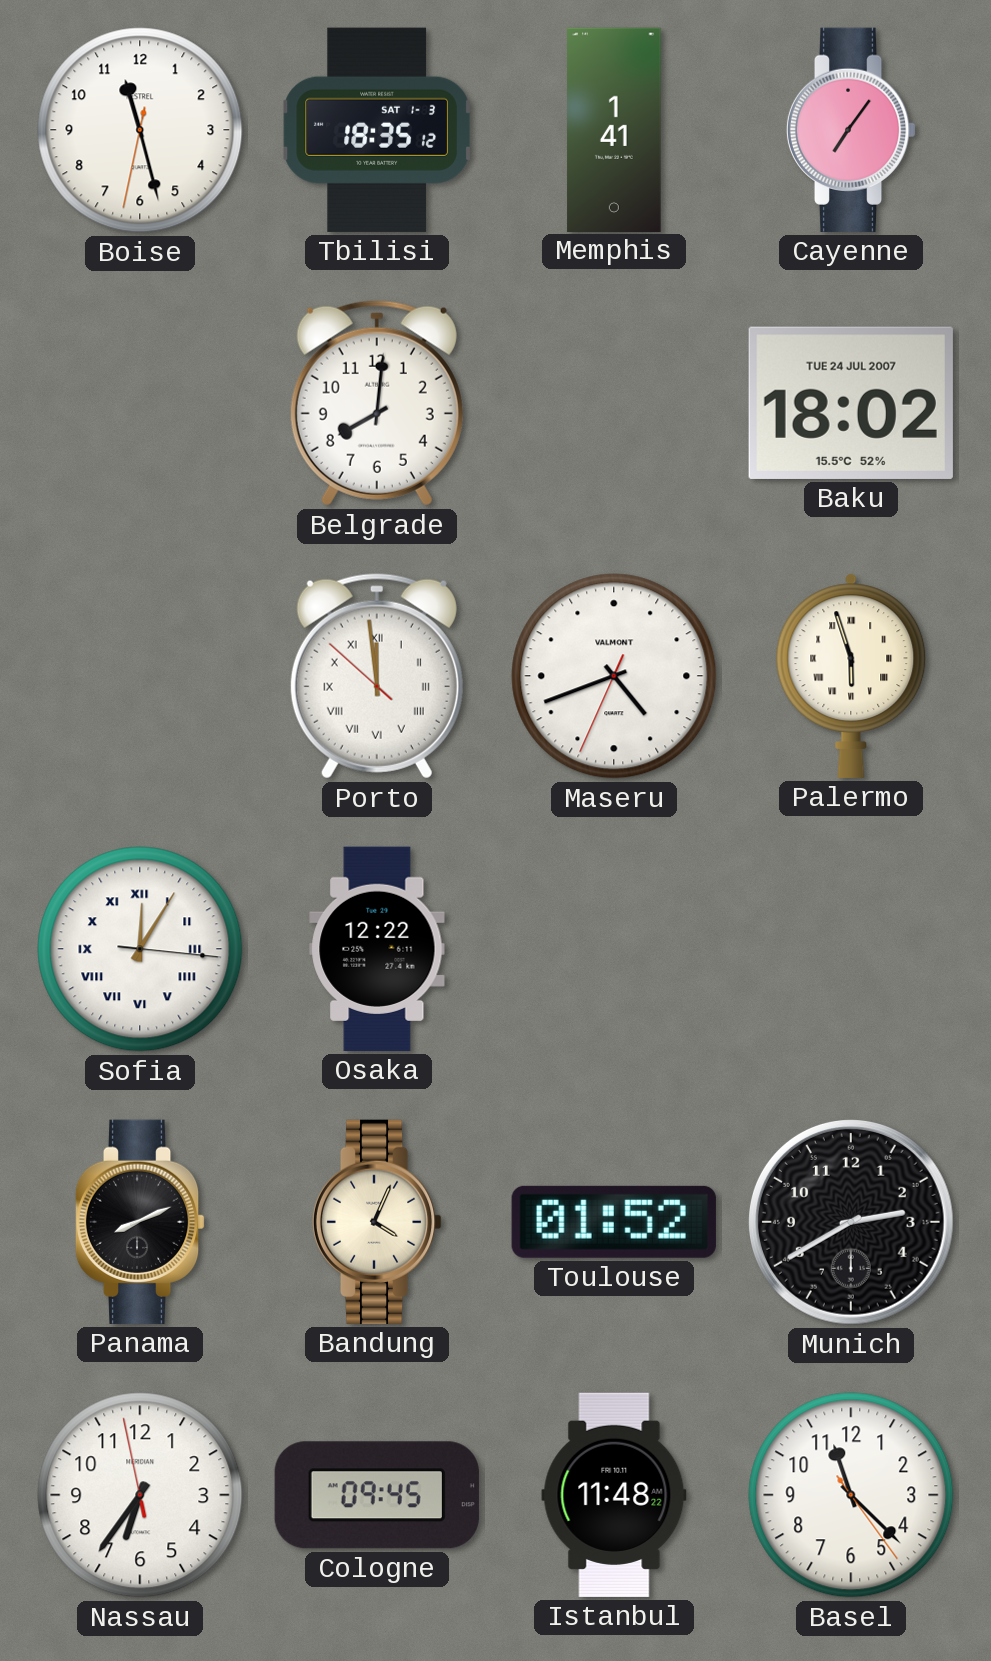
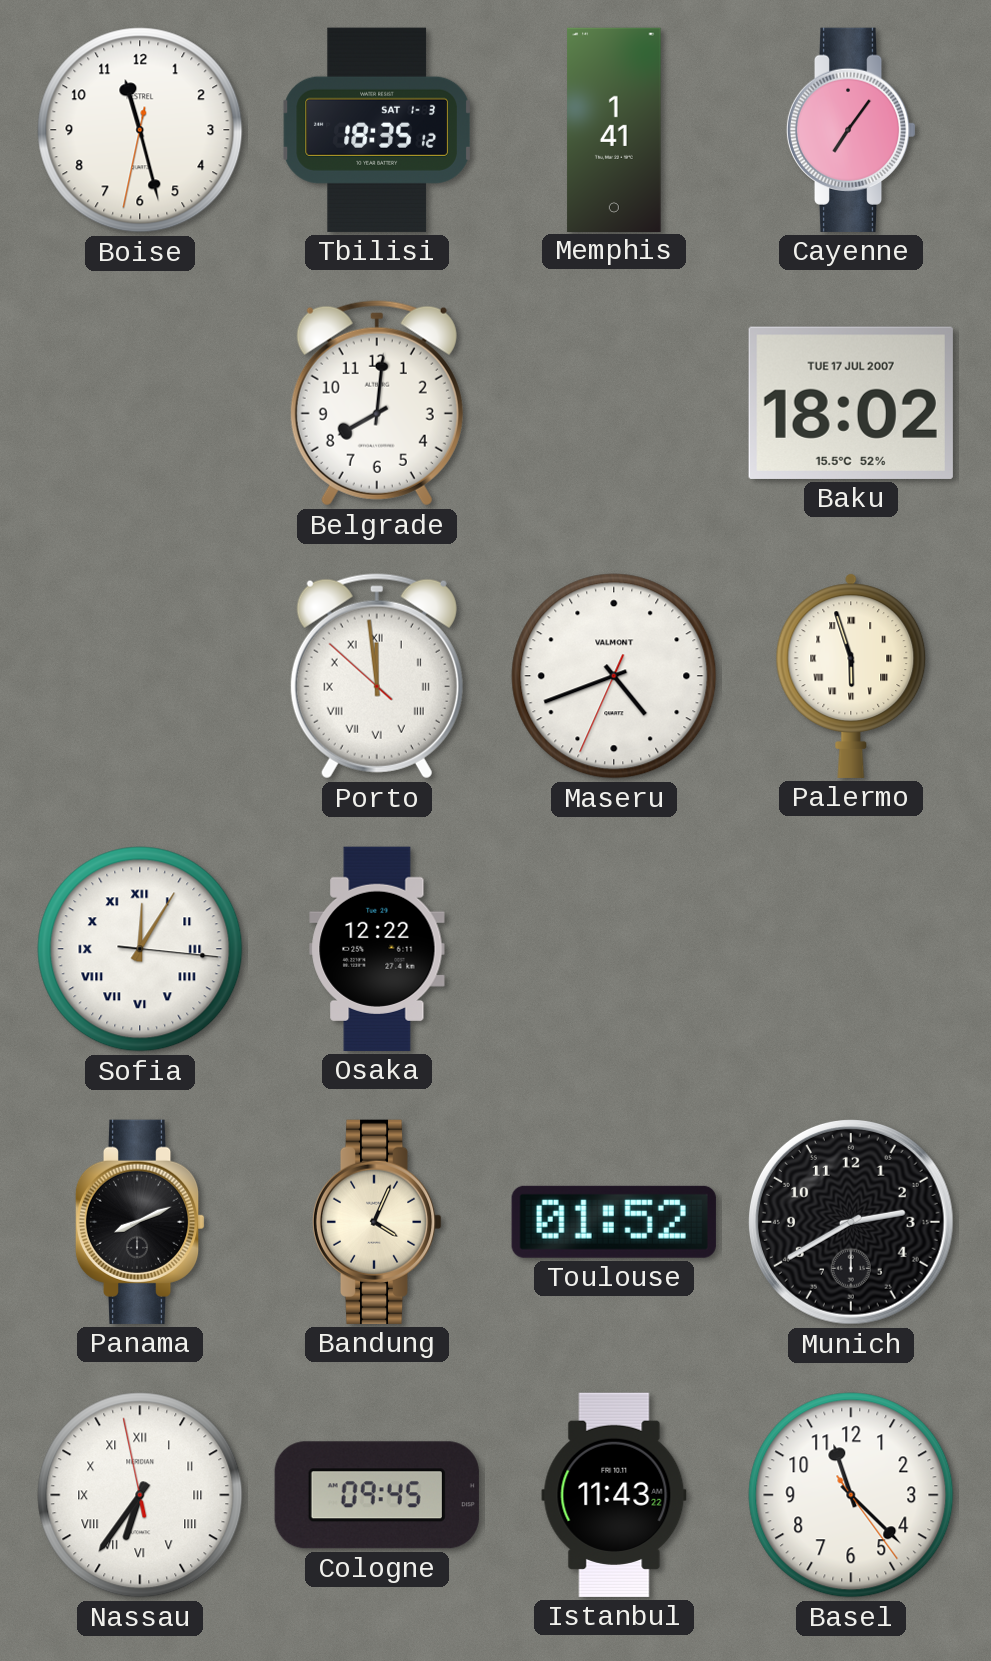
Baku date: TUE 24 JUL 2007 -> TUE 17 JUL 2007
Nassau numerals: Arabic -> Roman
Istanbul: 11:48 -> 11:43
